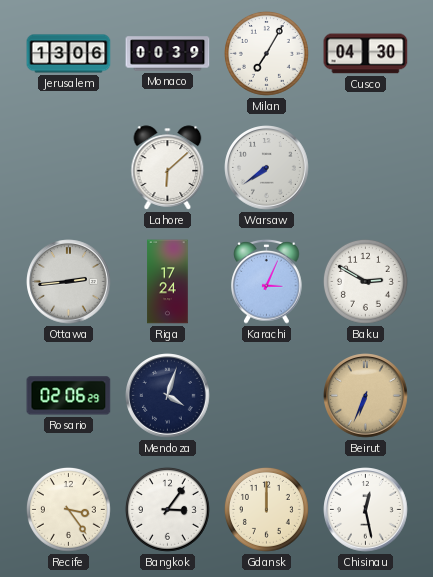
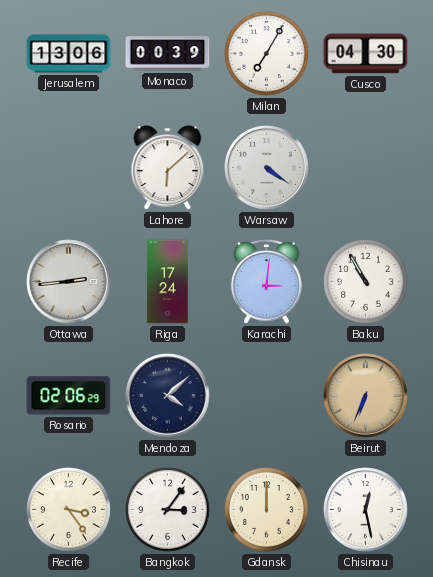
Warsaw: 7:39 -> 4:21
Karachi: 3:04 -> 3:01
Baku: 2:50 -> 10:55
Mendoza: 4:03 -> 4:08
